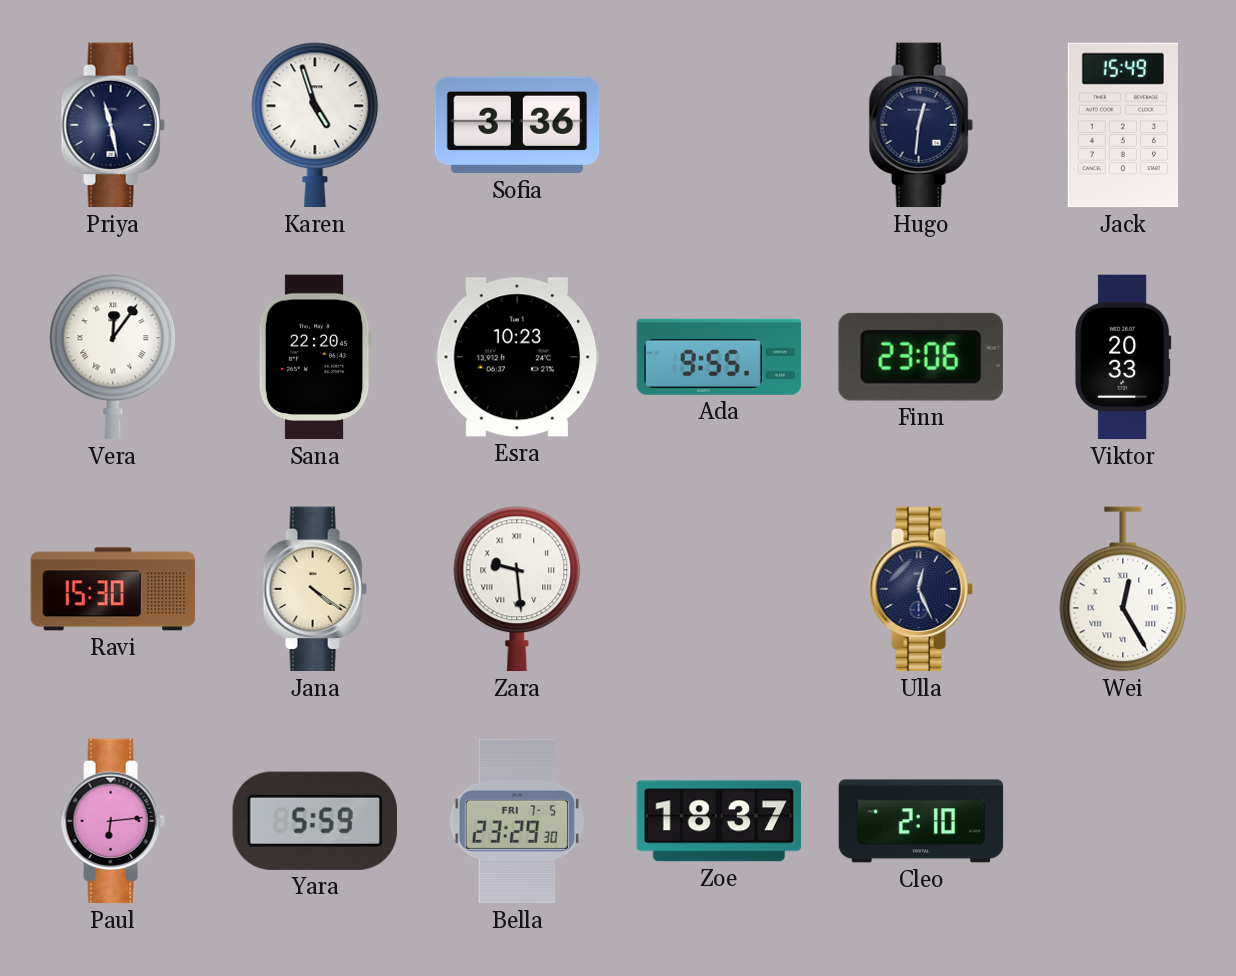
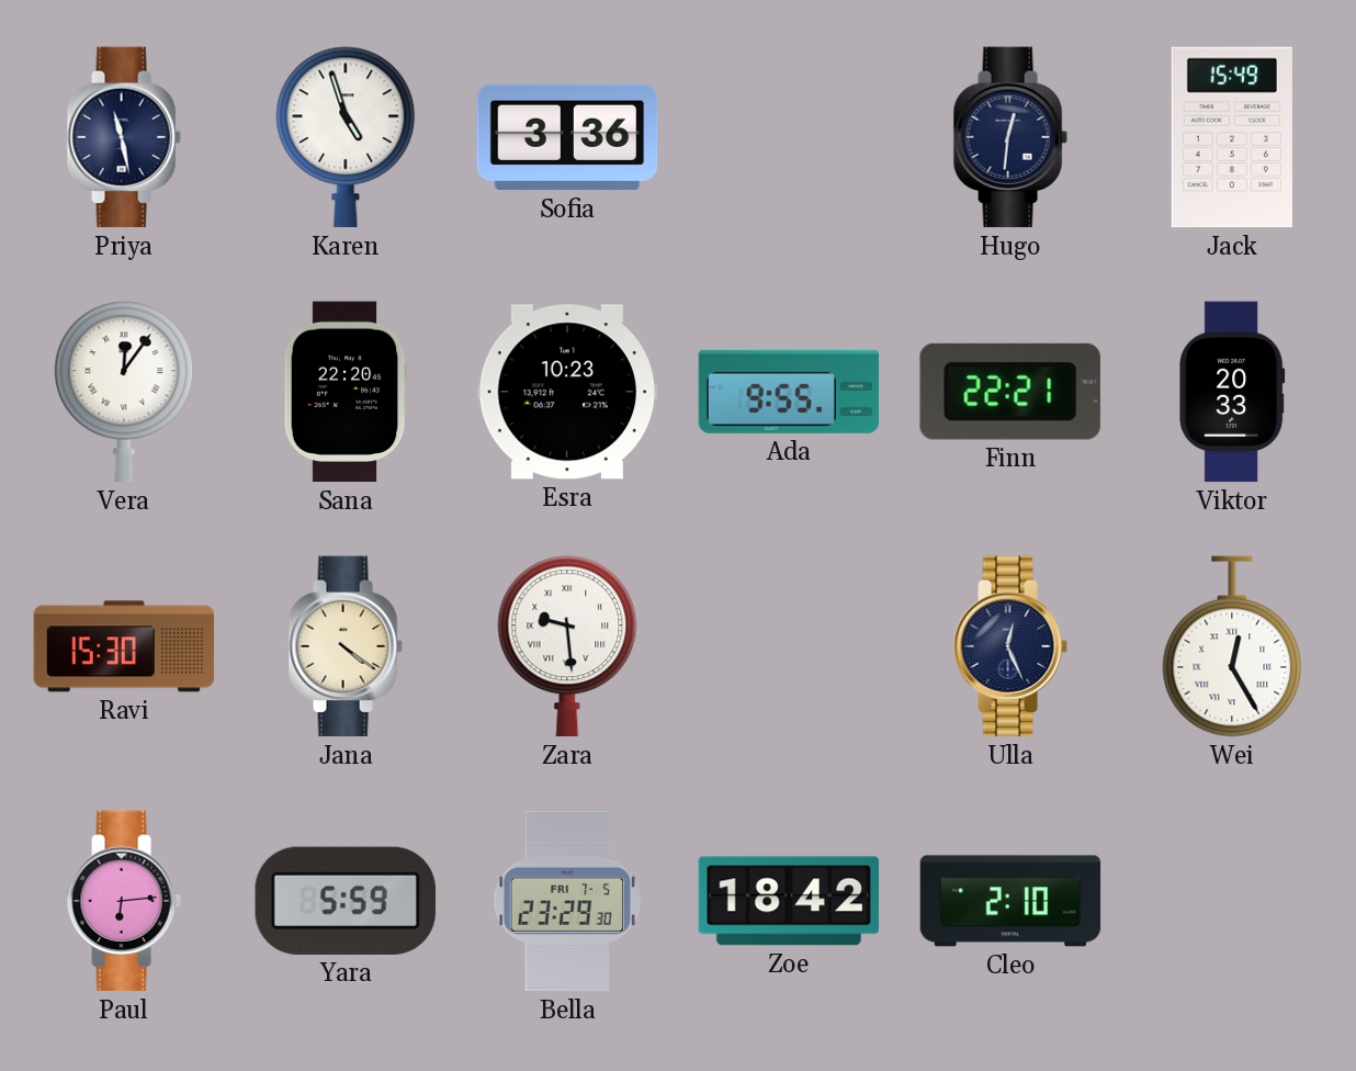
Finn: 23:06 -> 22:21
Zoe: 18:37 -> 18:42
